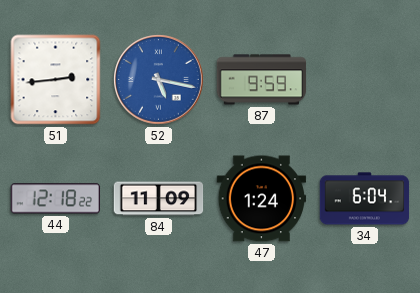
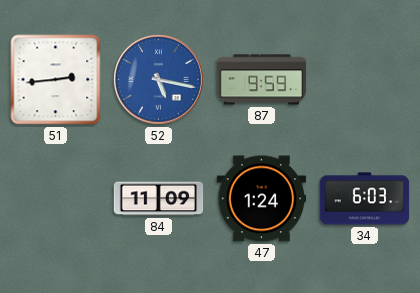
44: 12:18 -> none
34: 6:04 -> 6:03
